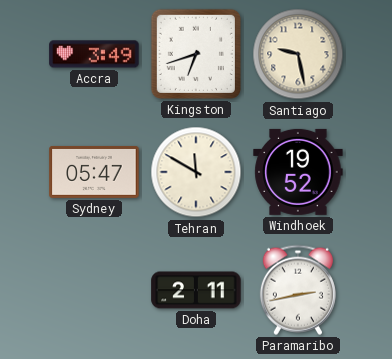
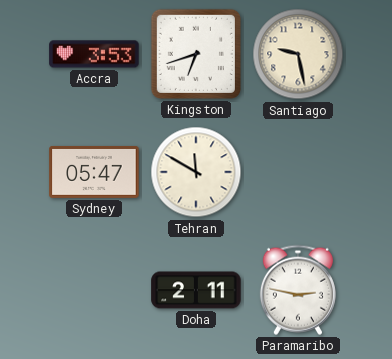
Accra: 3:49 -> 3:53
Windhoek: 19:52 -> none
Paramaribo: 2:43 -> 2:47
